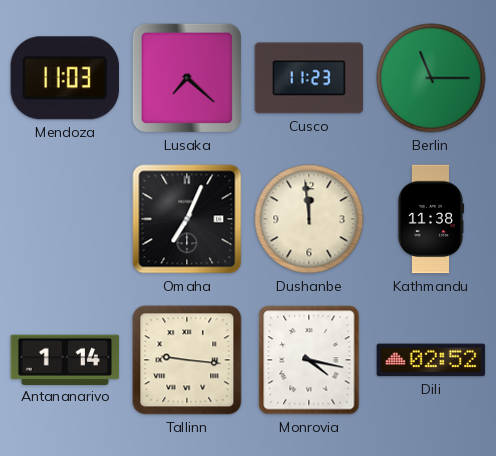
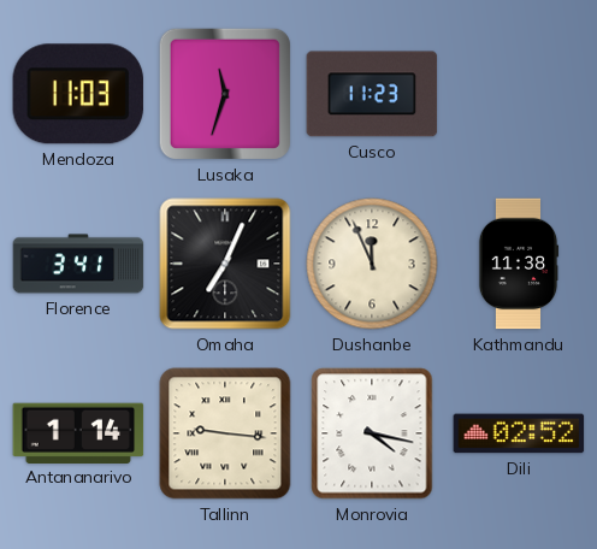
Lusaka: 7:22 -> 11:33
Berlin: 11:15 -> none
Florence: none -> 3:41
Dushanbe: 11:59 -> 11:56
